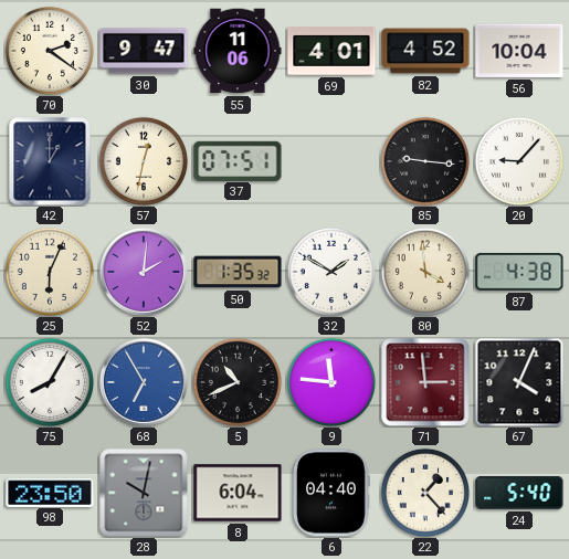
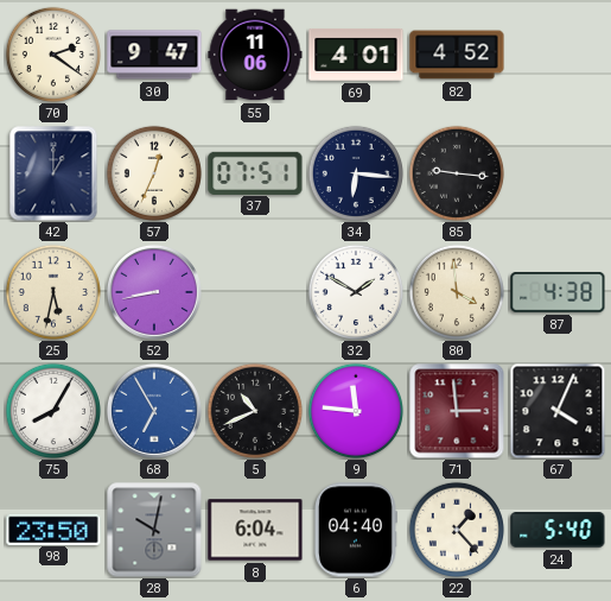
56: 10:04 -> none
57: 12:32 -> 12:34
34: none -> 6:16
20: 9:07 -> none
25: 6:04 -> 5:32
52: 2:01 -> 8:43
50: 1:35 -> none
